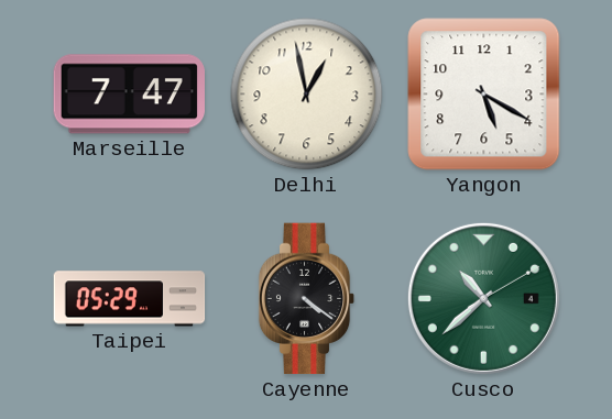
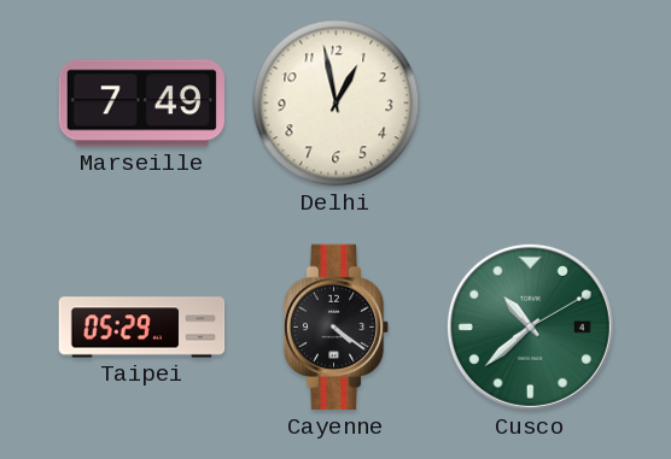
Marseille: 7:47 -> 7:49
Yangon: 5:20 -> none
